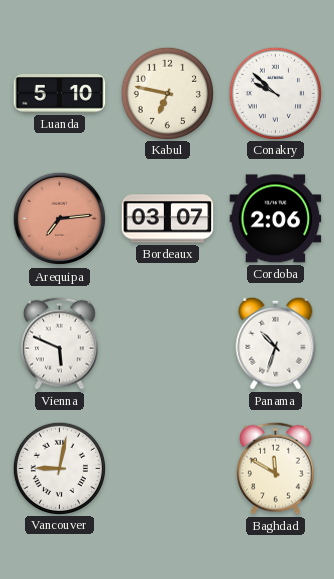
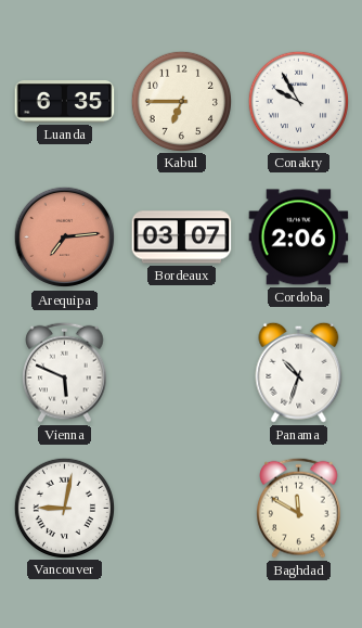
Luanda: 5:10 -> 6:35
Kabul: 6:47 -> 6:45
Conakry: 9:52 -> 9:55
